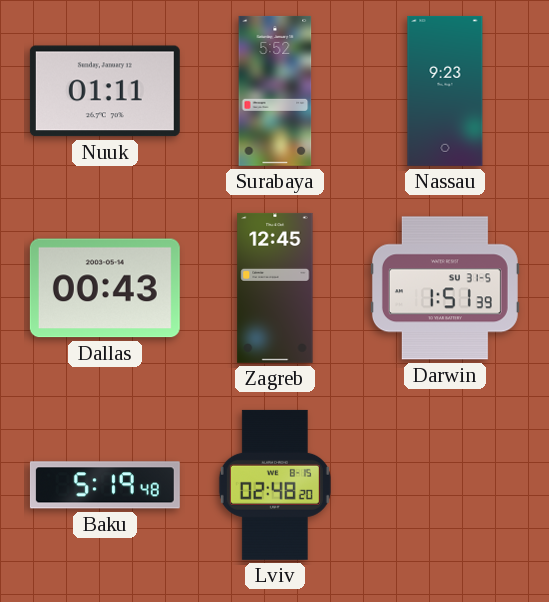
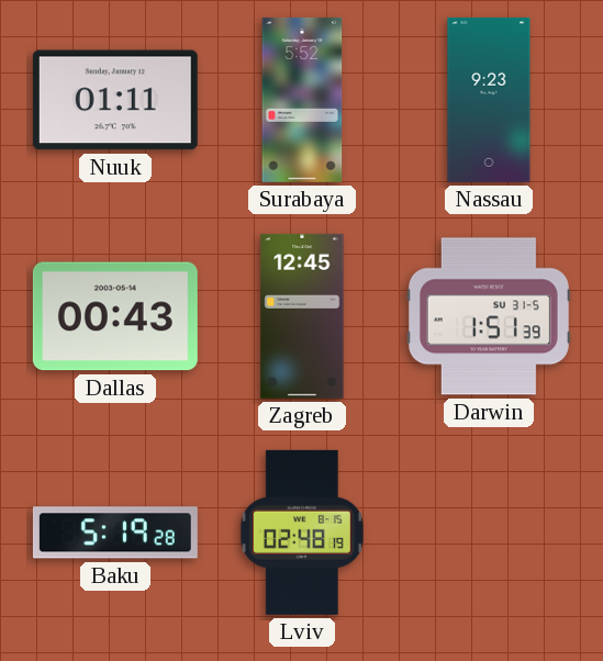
Baku: 5:19:48 -> 5:19:28
Lviv: 02:48:20 -> 02:48:19
